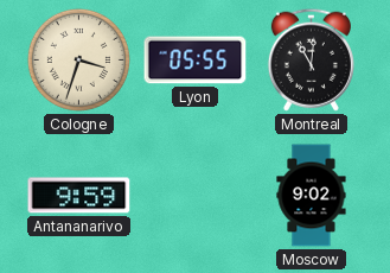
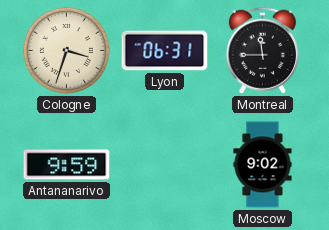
Lyon: 05:55 -> 06:31
Montreal: 11:01 -> 11:45
